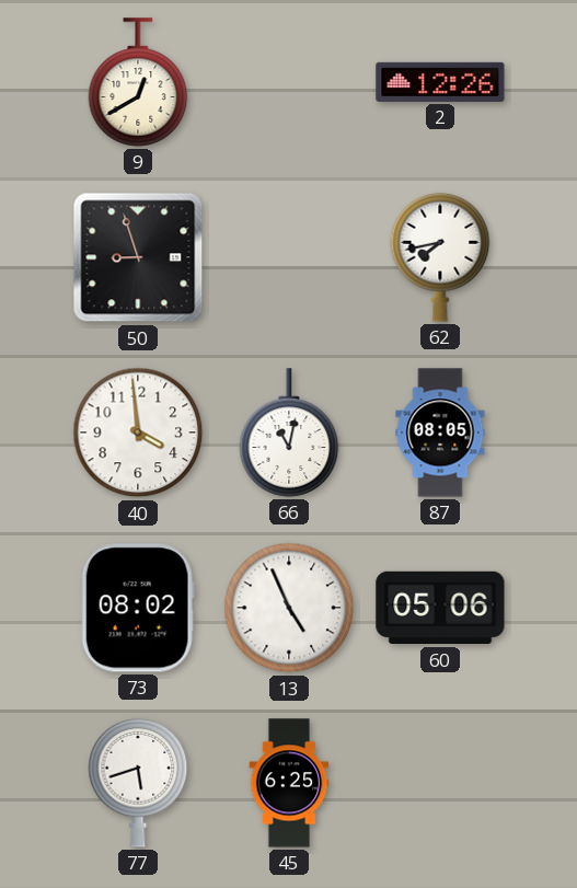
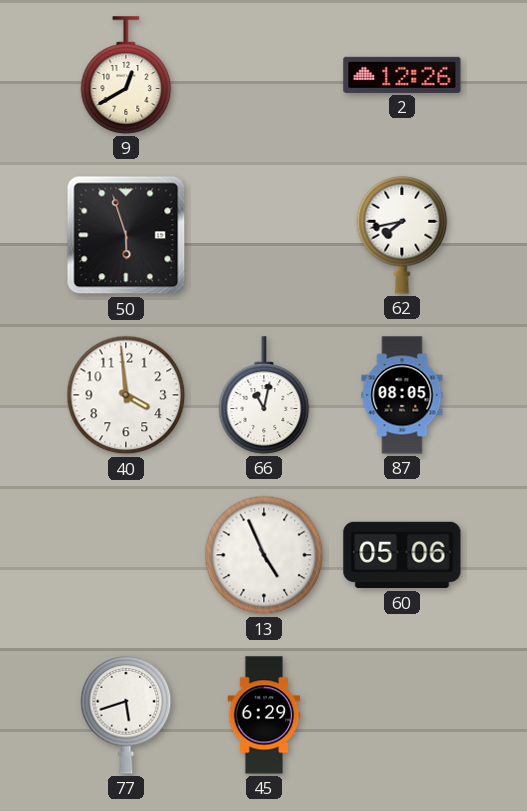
50: 8:57 -> 5:57
73: 08:02 -> none
45: 6:25 -> 6:29
